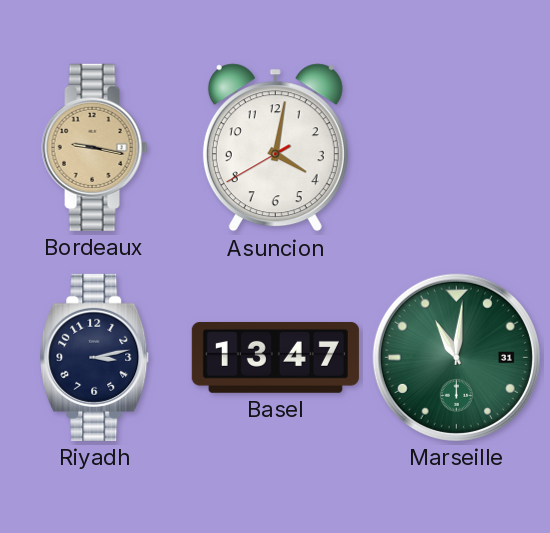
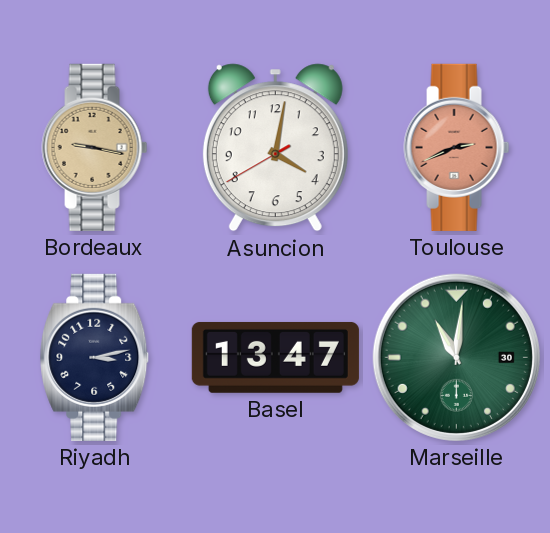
Toulouse: none -> 2:41
Marseille date: 31 -> 30
